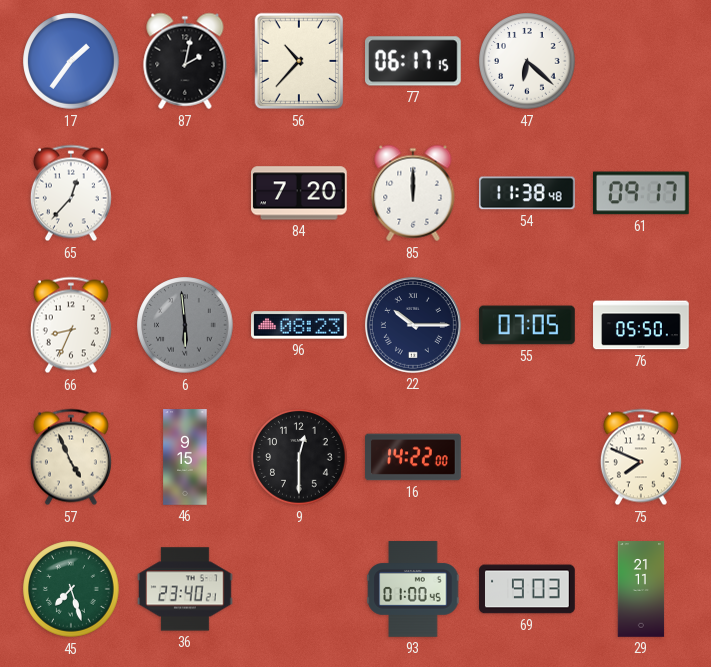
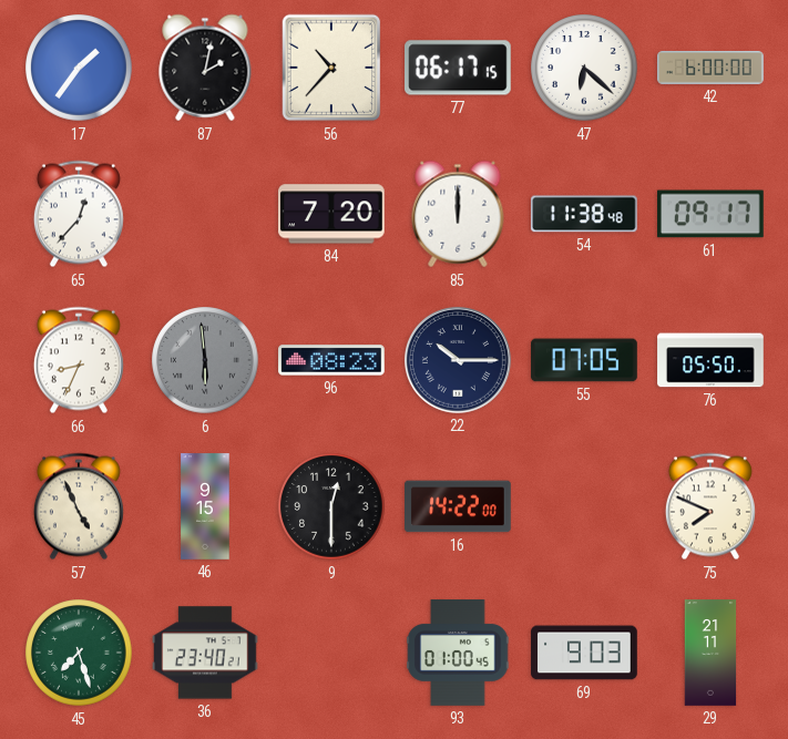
42: none -> 6:00
